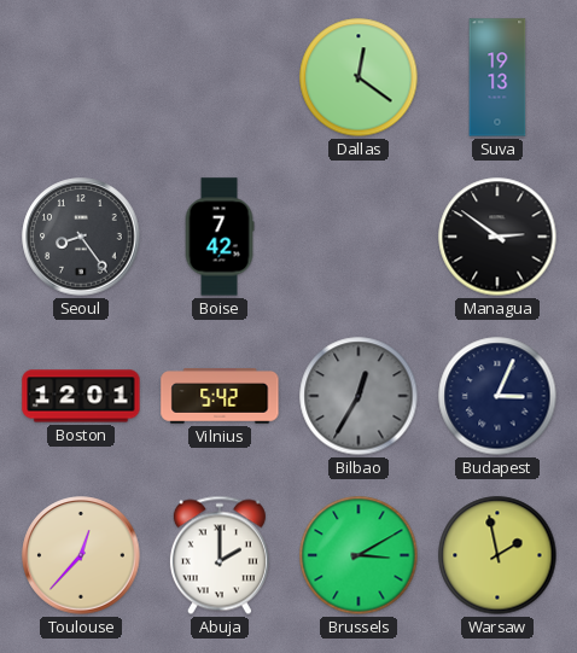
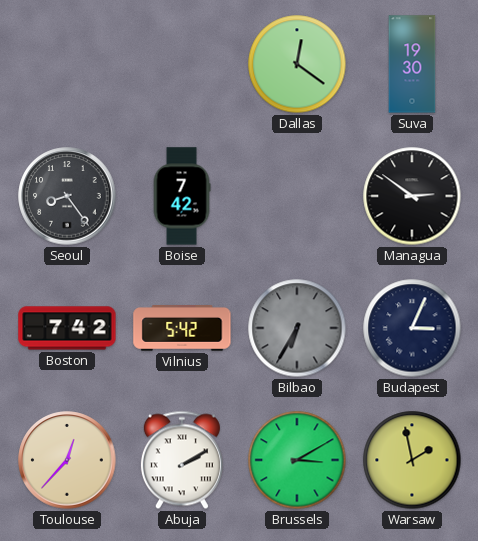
Suva: 19:13 -> 19:30
Boston: 12:01 -> 7:42
Bilbao: 12:35 -> 6:35
Abuja: 2:00 -> 2:10
